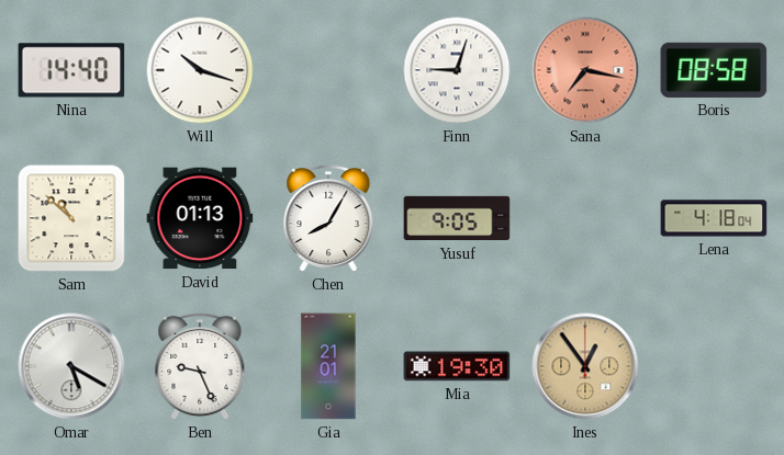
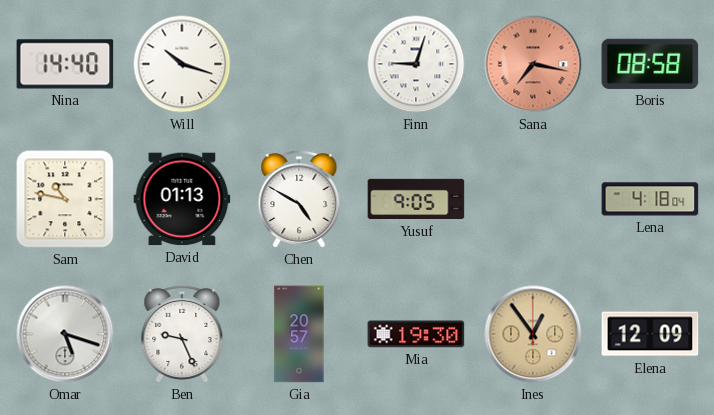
Sam: 10:52 -> 10:47
Chen: 8:05 -> 4:50
Omar: 5:20 -> 5:18
Gia: 21:01 -> 20:57
Elena: none -> 12:09
